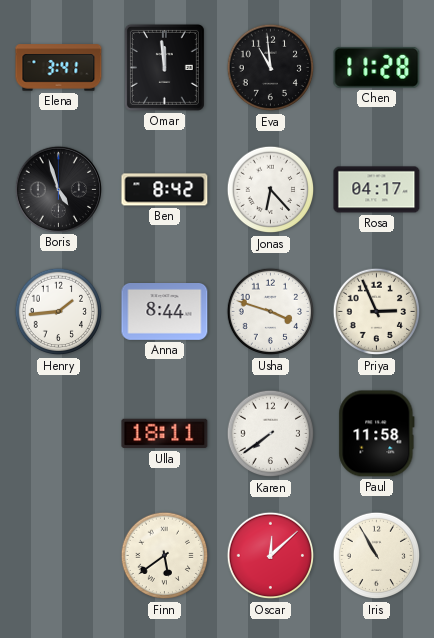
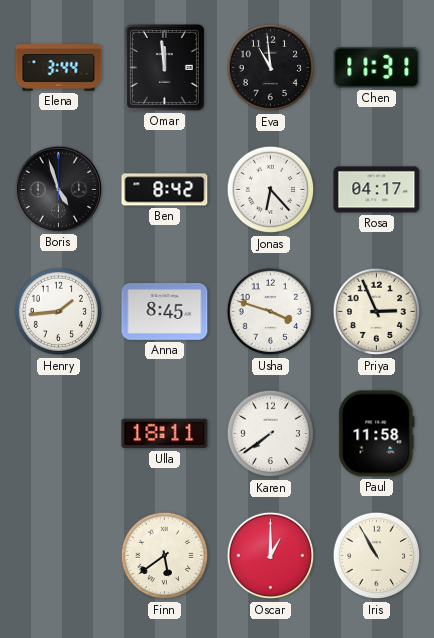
Elena: 3:41 -> 3:44
Chen: 11:28 -> 11:31
Anna: 8:44 -> 8:45
Oscar: 12:08 -> 1:00
